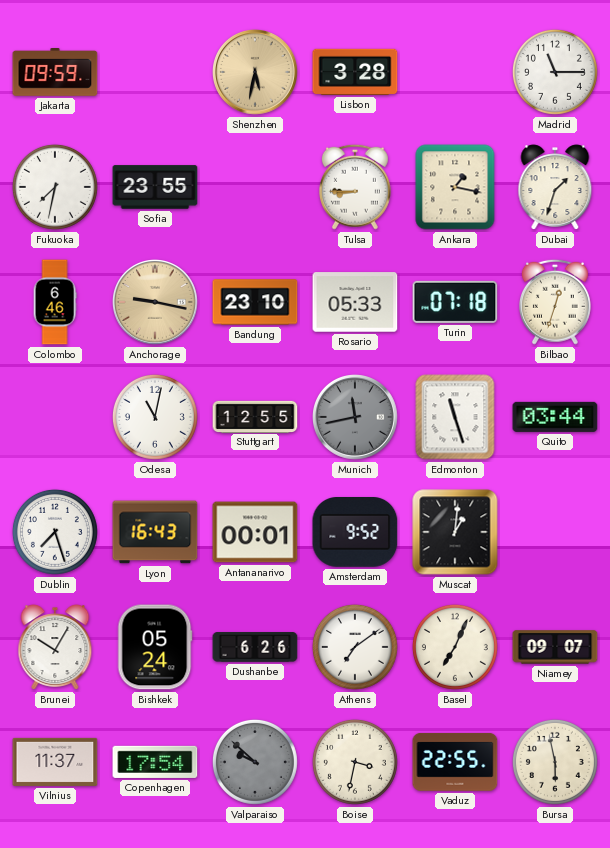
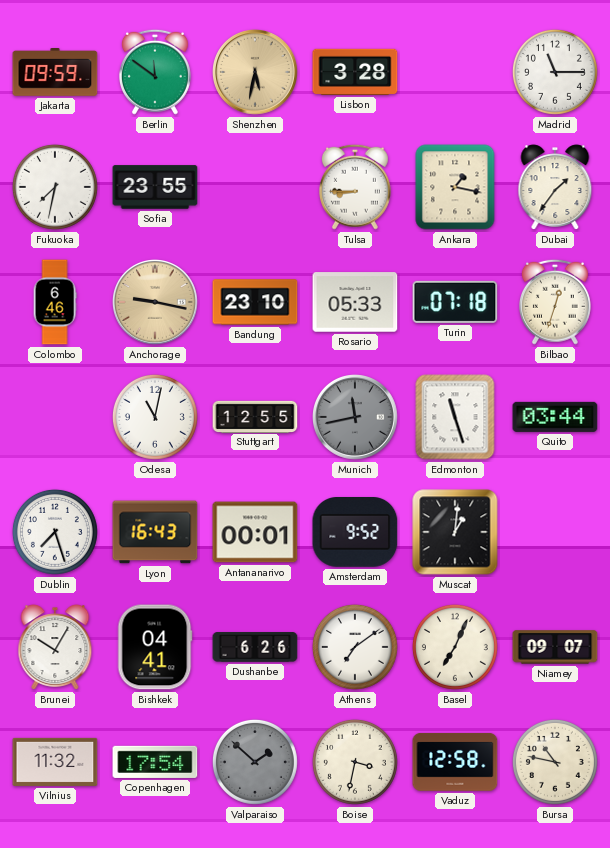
Berlin: none -> 11:51
Dubai: 1:33 -> 1:36
Bishkek: 05:24 -> 04:41
Vilnius: 11:37 -> 11:32
Valparaiso: 9:52 -> 1:52
Vaduz: 22:55 -> 12:58
Bursa: 5:58 -> 10:47
